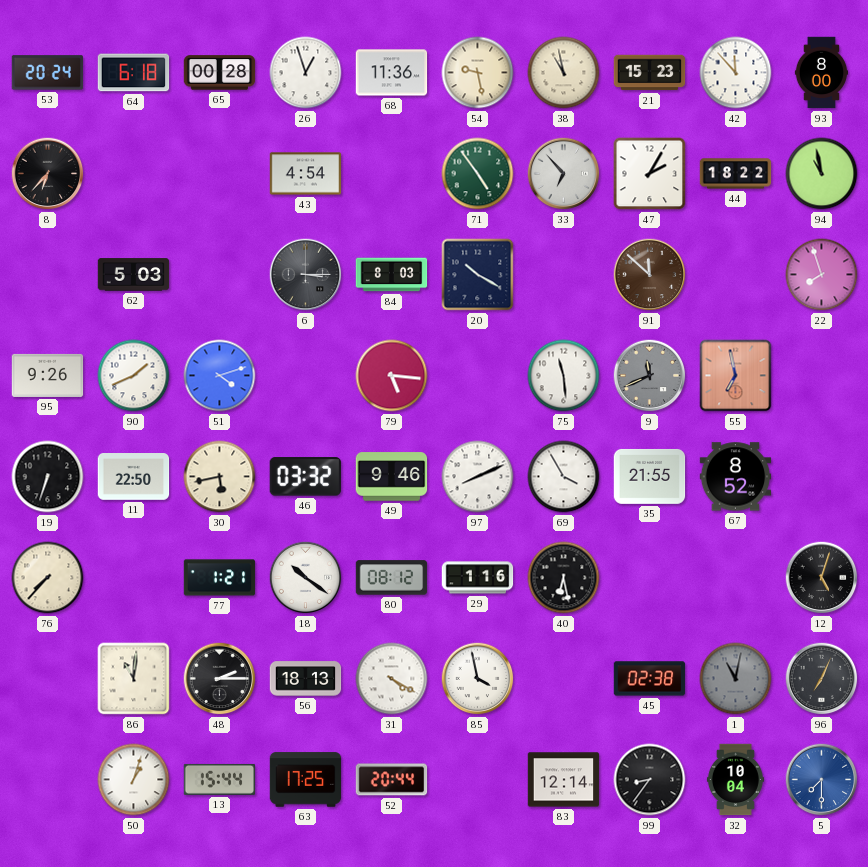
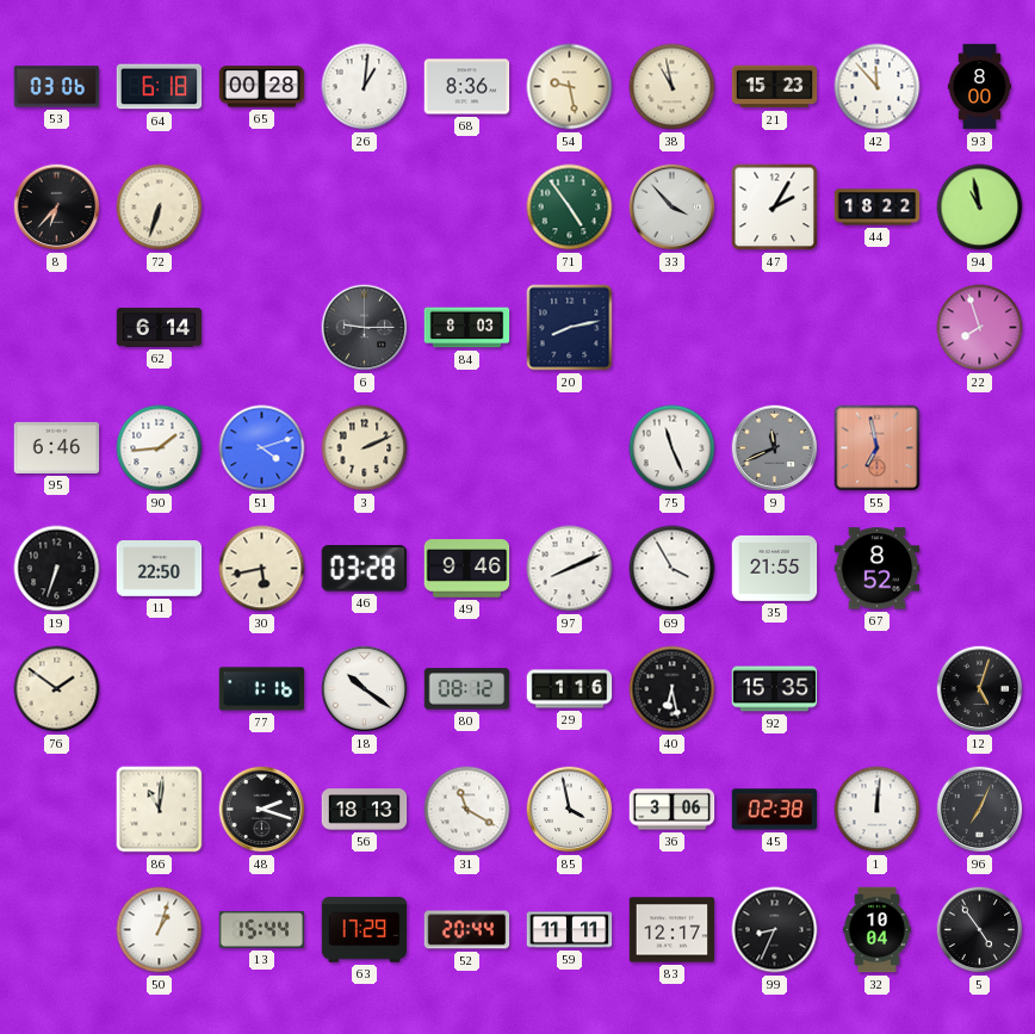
53: 20:24 -> 03:06
26: 12:57 -> 1:01
68: 11:36 -> 8:36
72: none -> 6:33
43: 4:54 -> none
33: 6:53 -> 3:53
62: 5:03 -> 6:14
6: 3:15 -> 9:15
20: 10:20 -> 8:13
91: 11:52 -> none
95: 9:26 -> 6:46
90: 1:41 -> 1:44
3: none -> 2:11
79: 5:16 -> none
75: 11:29 -> 11:26
46: 03:32 -> 03:28
76: 7:37 -> 1:51
77: 1:21 -> 1:16
92: none -> 15:35
48: 2:15 -> 2:18
31: 4:20 -> 11:20
36: none -> 3:06
1: 11:02 -> 12:01
1 dial: grey -> white
63: 17:25 -> 17:29
59: none -> 11:11
83: 12:14 -> 12:17
99: 8:36 -> 8:34
5: 7:30 -> 4:54
5 dial: blue -> black
